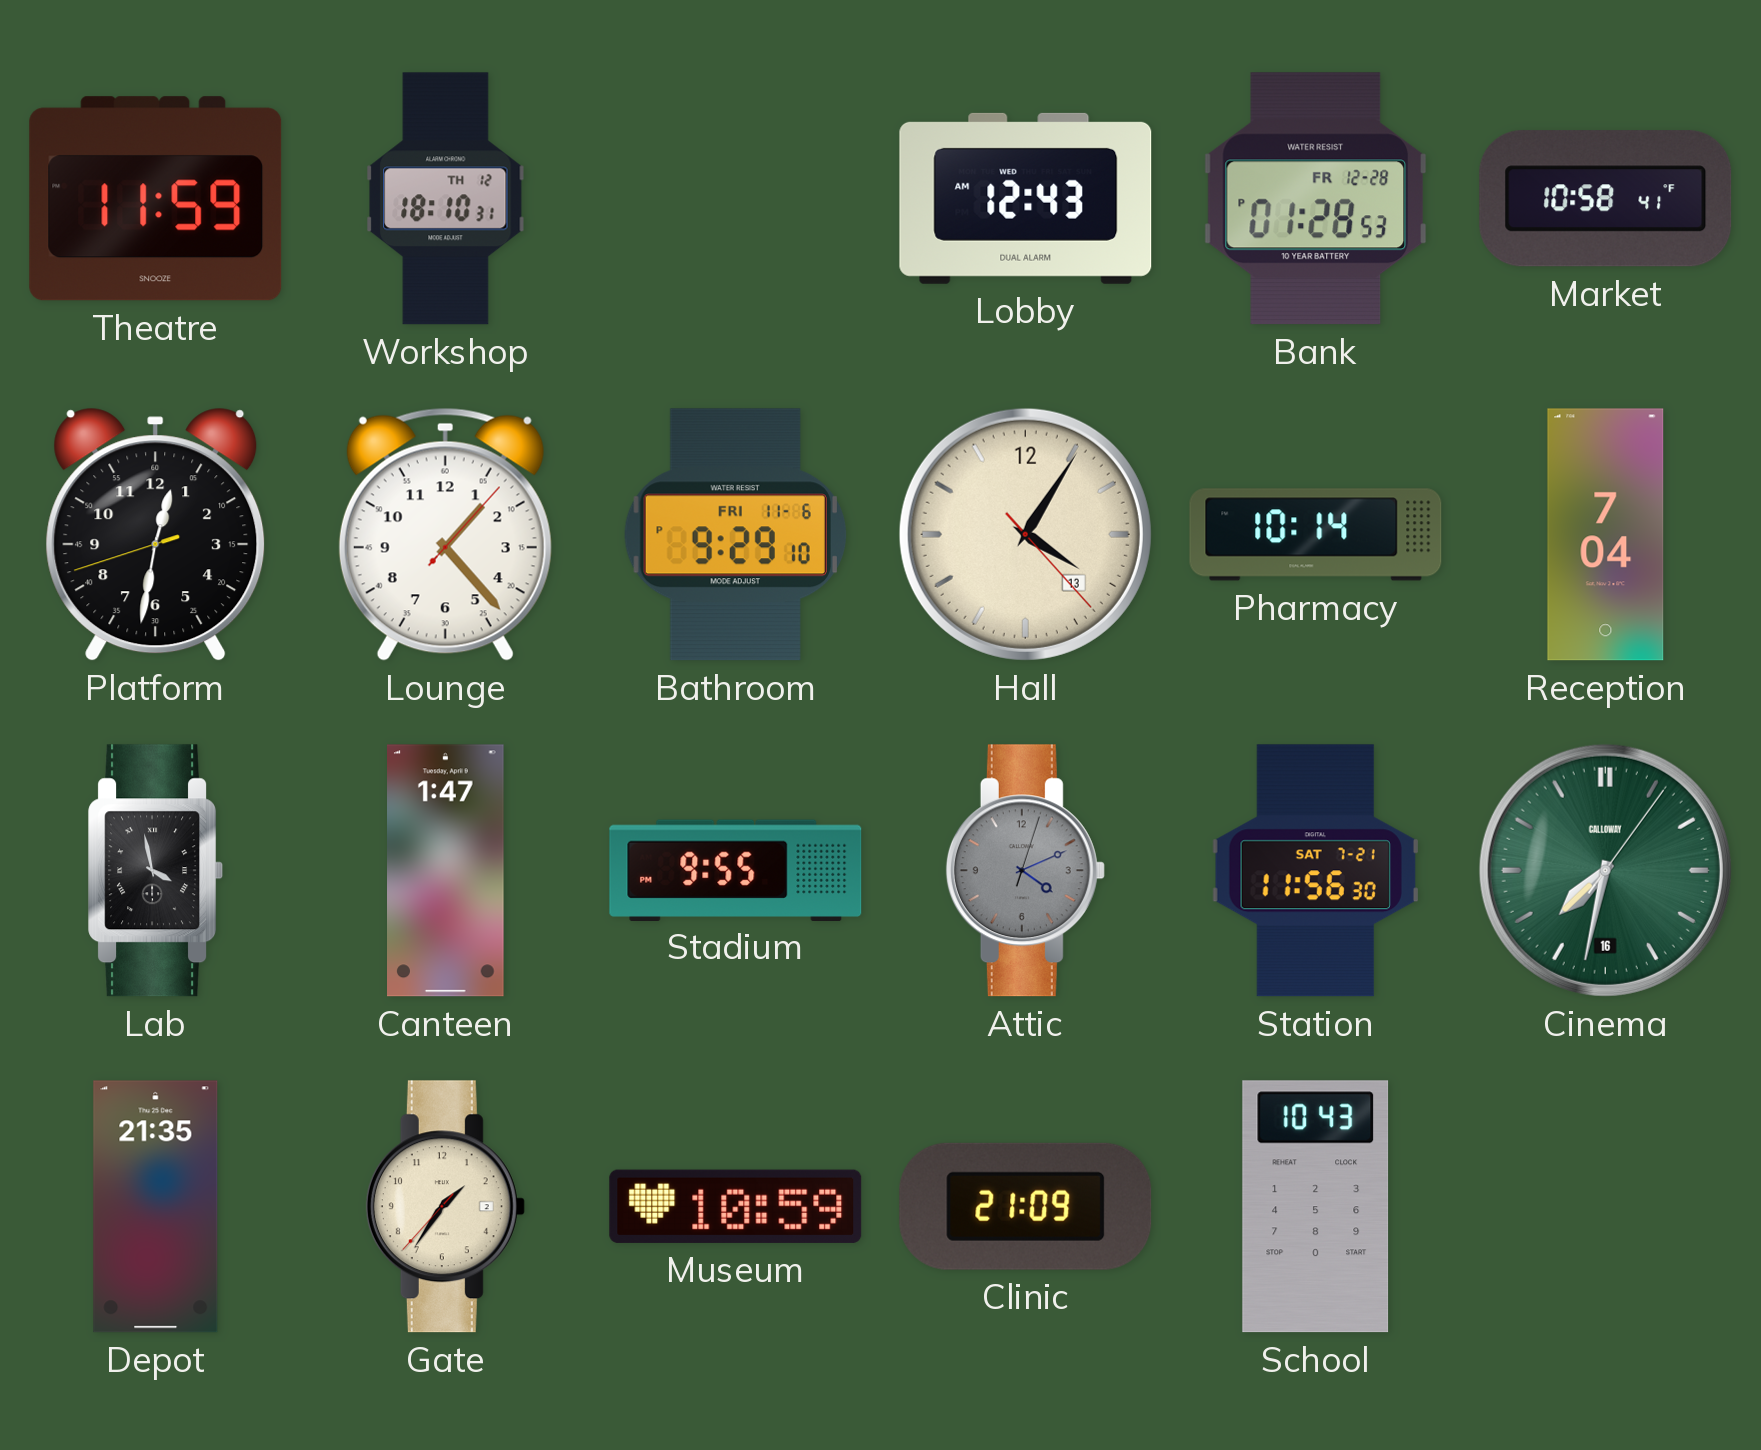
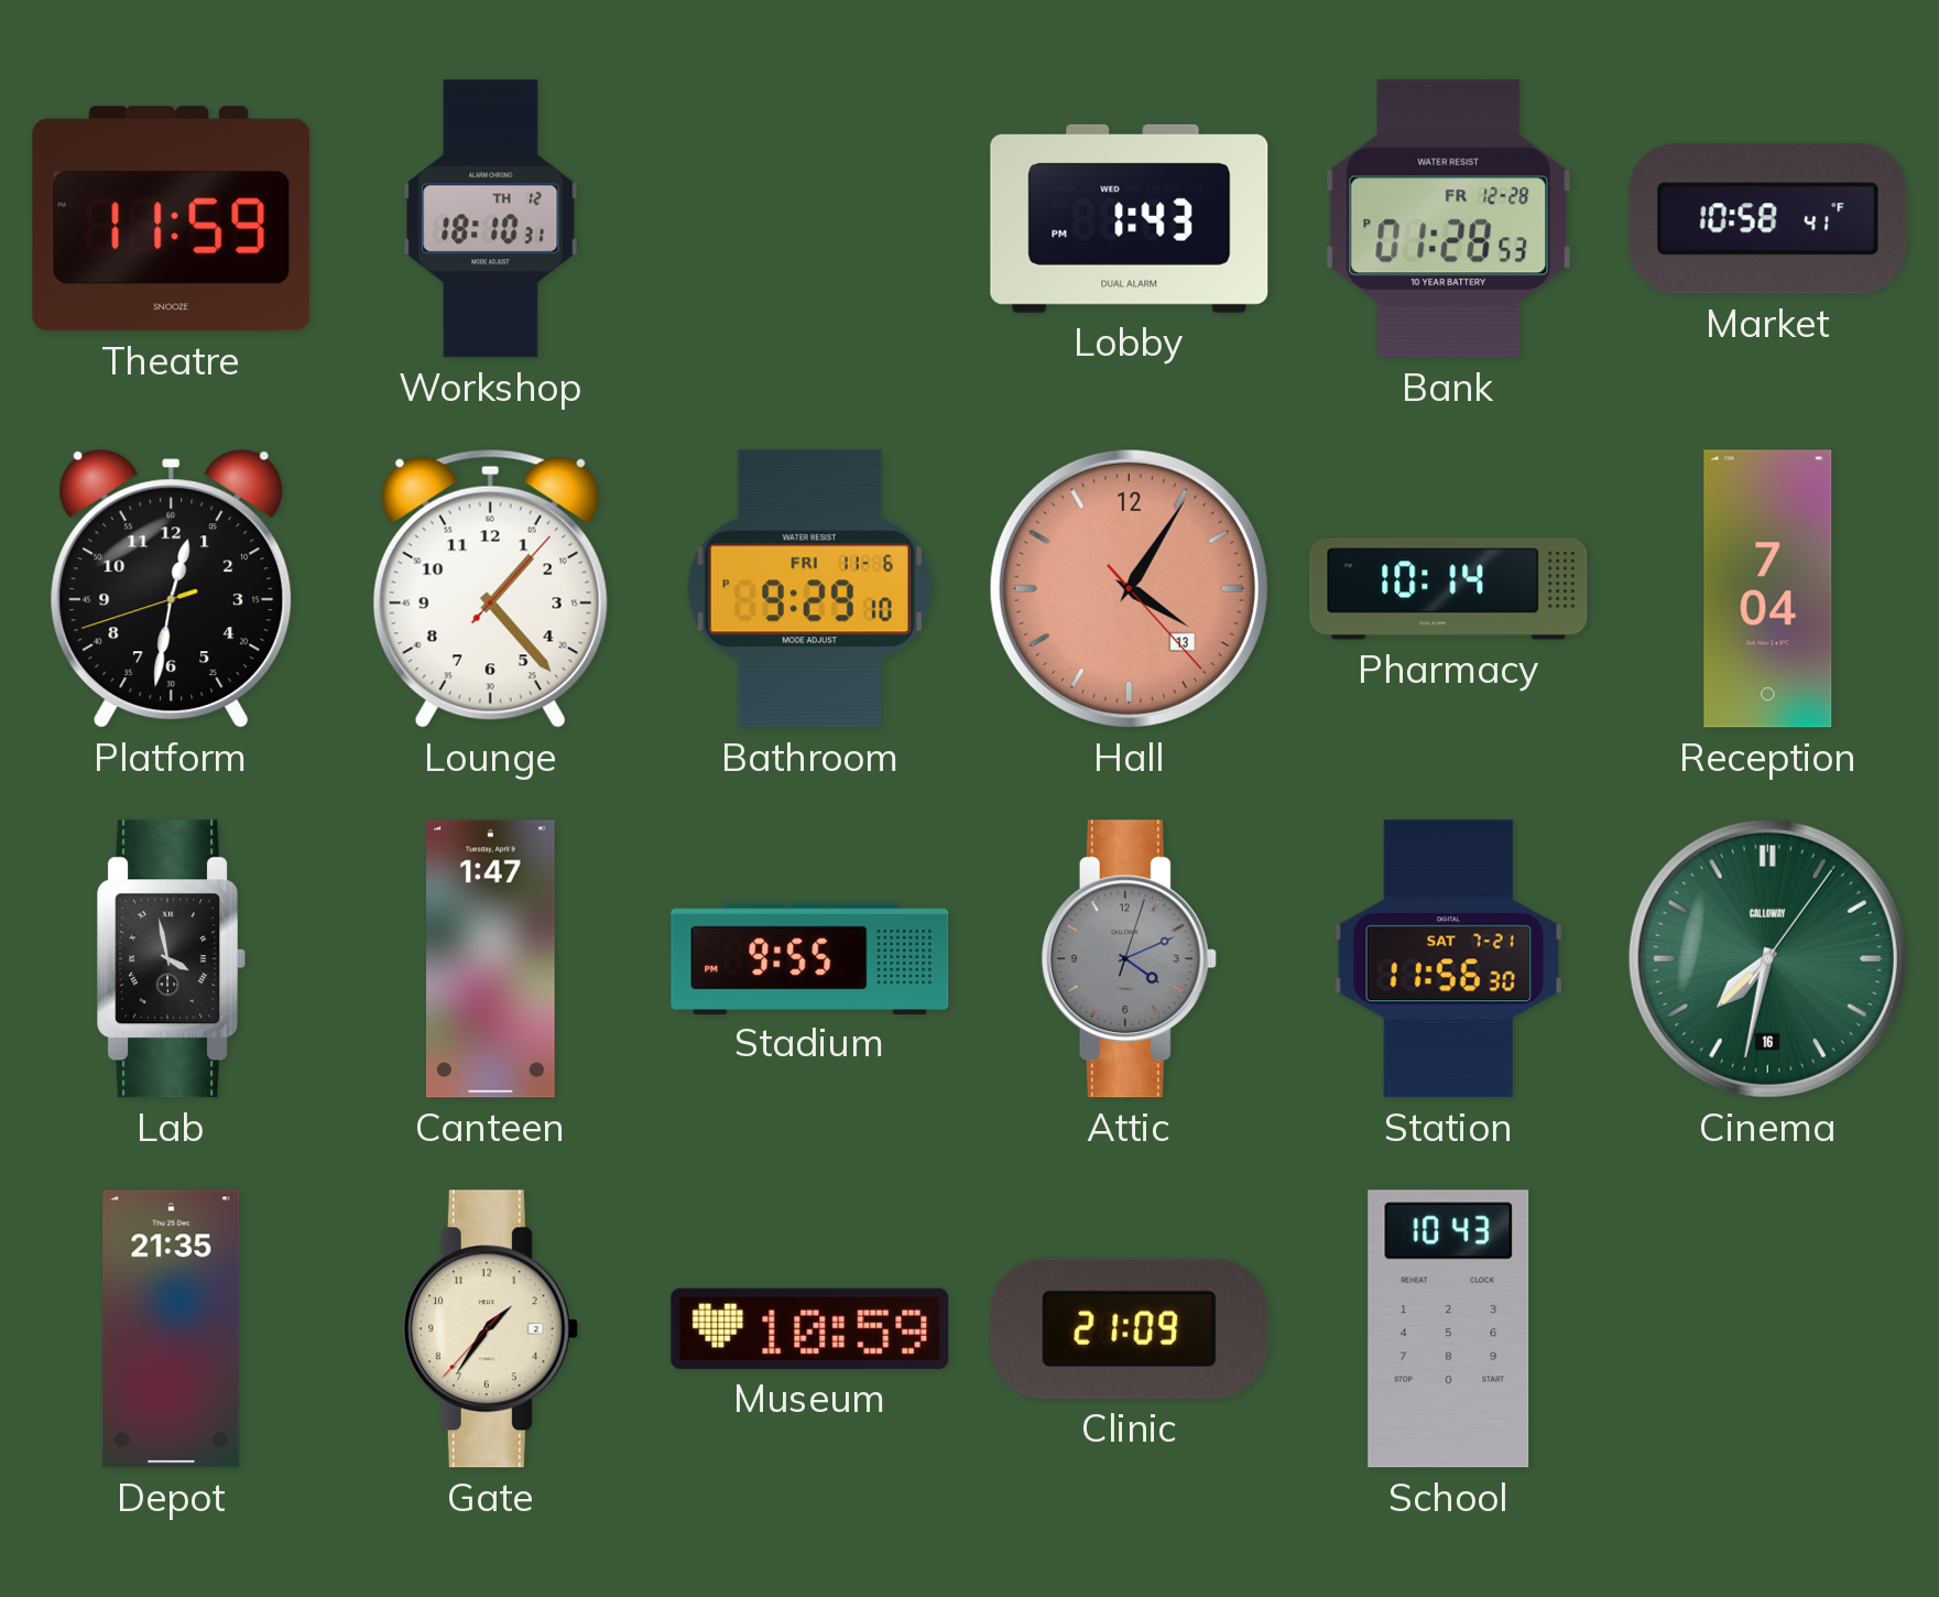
Lobby: 12:43 -> 1:43
Hall dial: cream -> salmon
